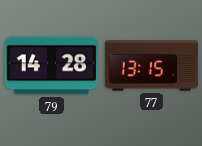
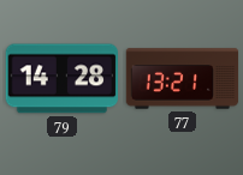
77: 13:15 -> 13:21
